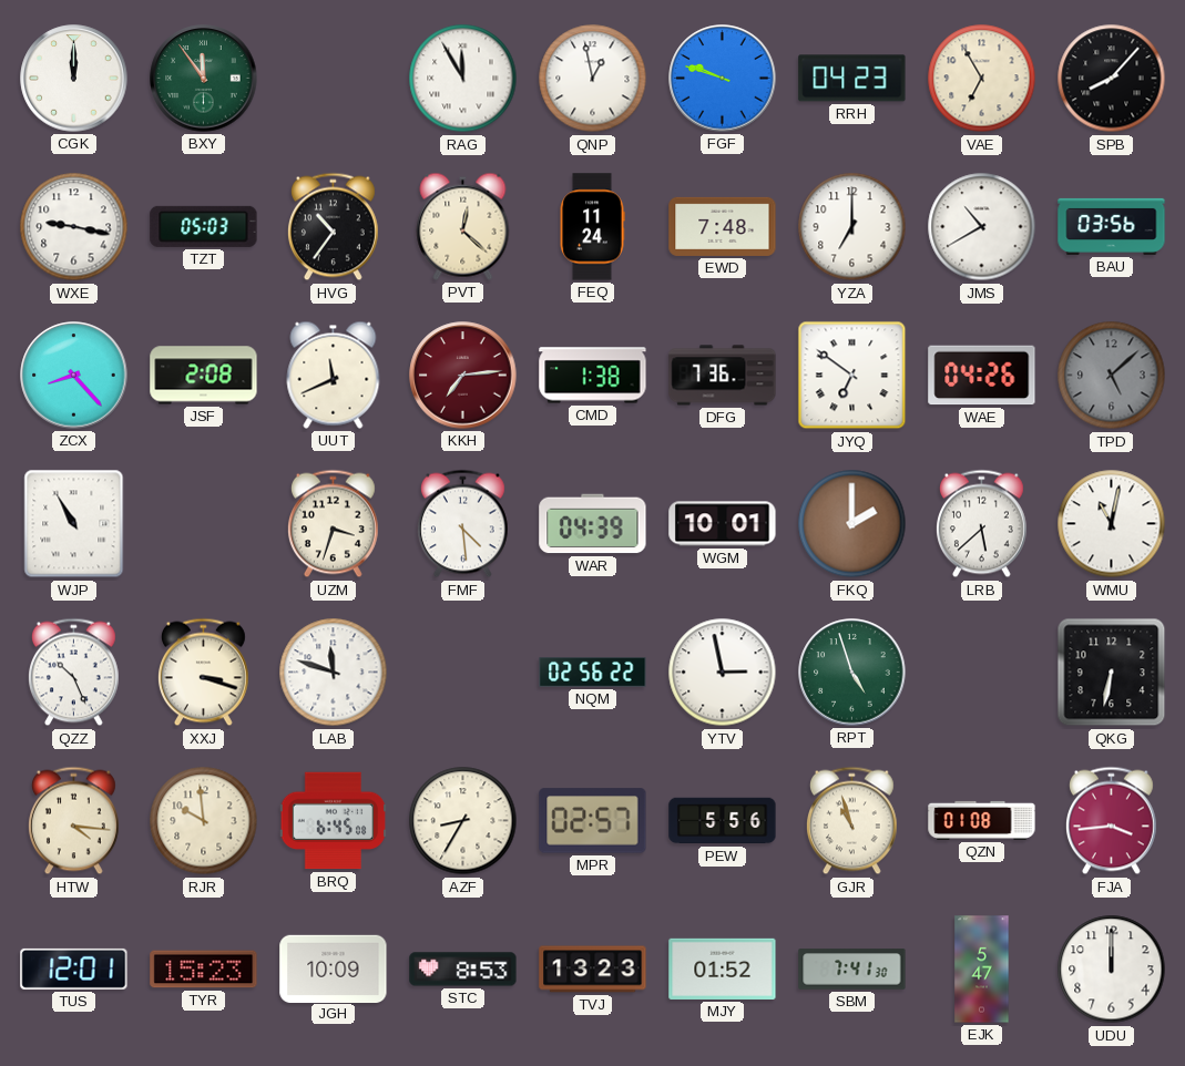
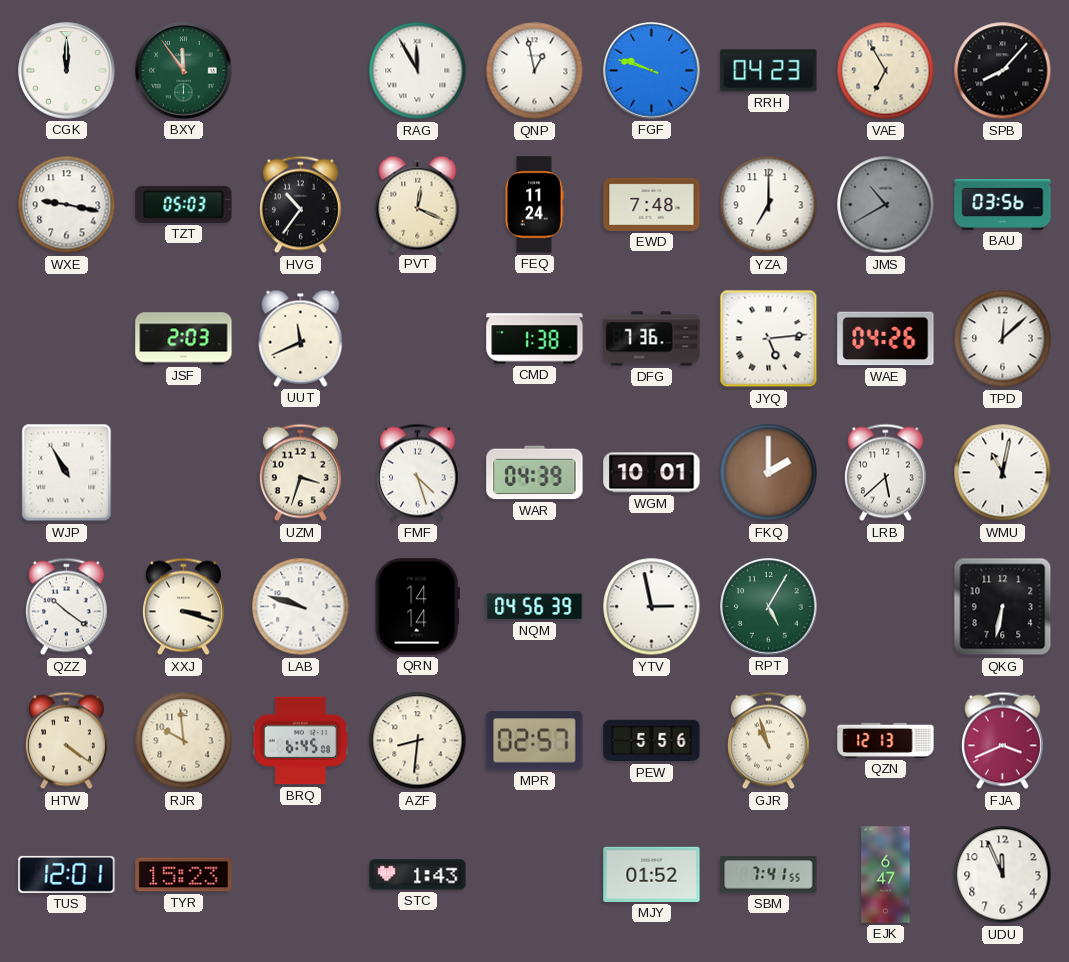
PVT: 12:22 -> 12:19
JMS dial: white -> grey
ZCX: 8:23 -> none
JSF: 2:08 -> 2:03
KKH: 7:14 -> none
JYQ: 6:51 -> 5:14
TPD: 5:08 -> 12:08
TPD dial: grey -> white
FMF: 4:29 -> 4:27
QZZ: 10:26 -> 10:21
LAB: 11:48 -> 9:48
QRN: none -> 14:14
NQM: 02:56 -> 04:56
RPT: 4:57 -> 5:05
HTW: 4:16 -> 4:21
AZF: 8:35 -> 8:31
QZN: 01:08 -> 12:13
FJA: 3:44 -> 3:41
JGH: 10:09 -> none
STC: 8:53 -> 1:43
TVJ: 13:23 -> none
SBM: 7:41:30 -> 7:41:55
EJK: 5:47 -> 6:47
UDU: 12:00 -> 11:56
